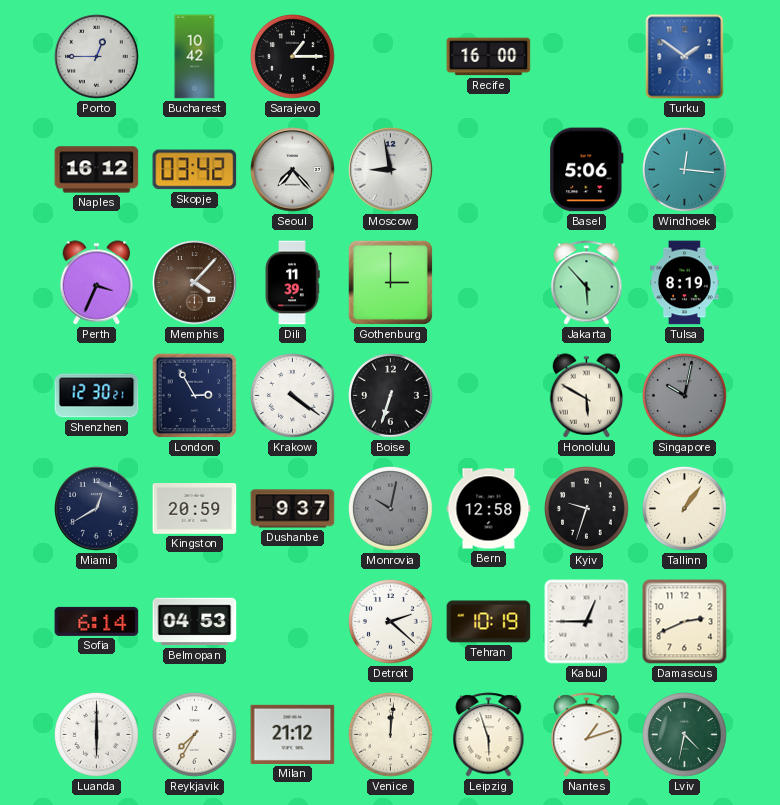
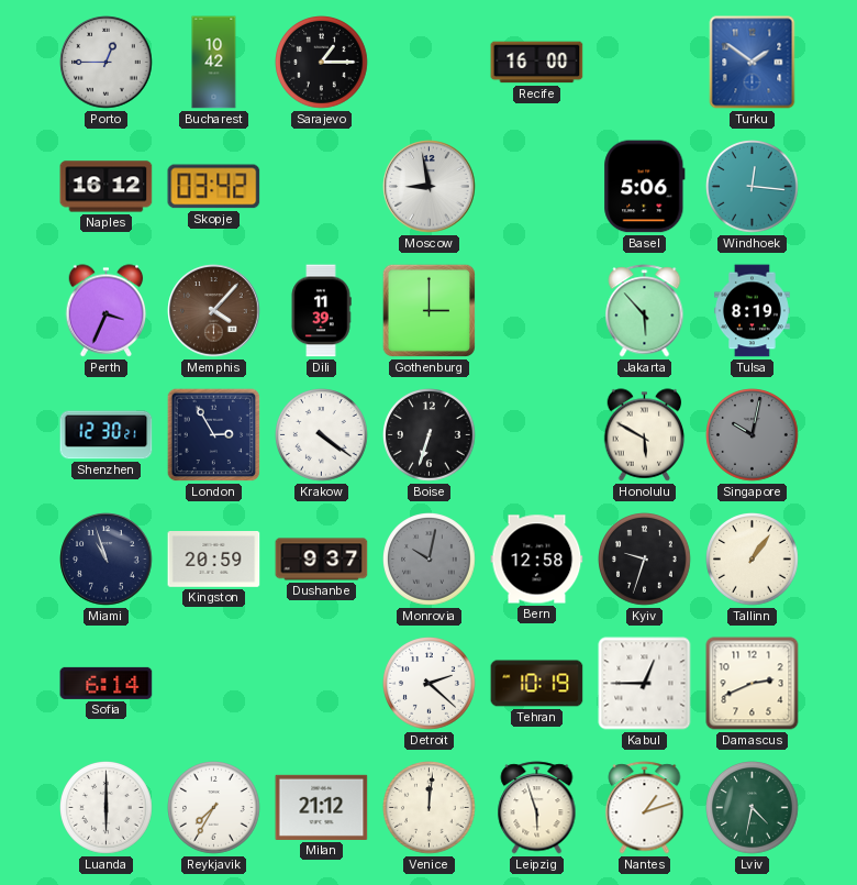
Seoul: 7:23 -> none
Miami: 12:40 -> 10:57
Belmopan: 04:53 -> none
